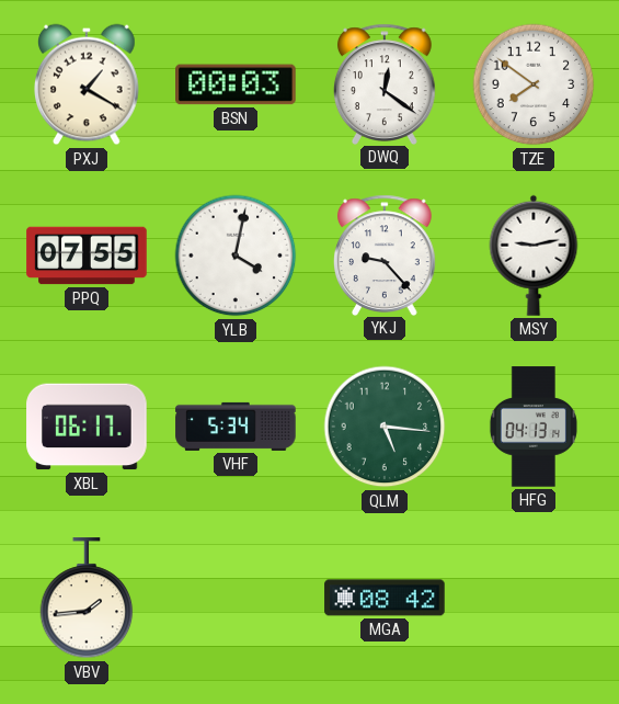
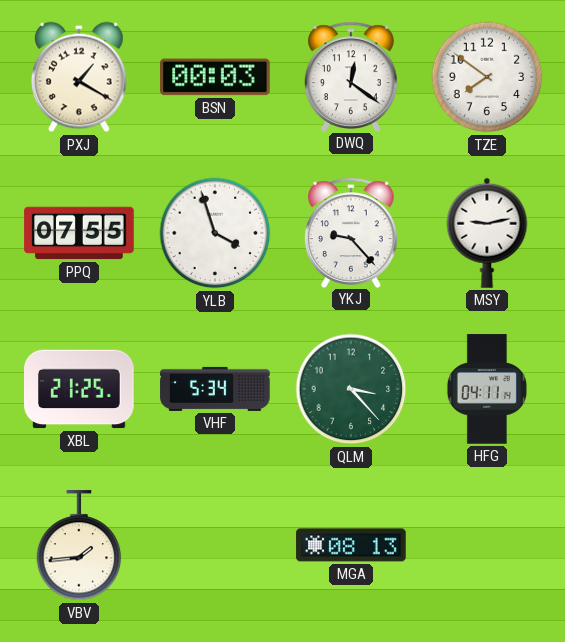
YLB: 4:02 -> 3:57
XBL: 06:17 -> 21:25
QLM: 5:16 -> 3:23
HFG: 04:13 -> 04:11
MGA: 08:42 -> 08:13
